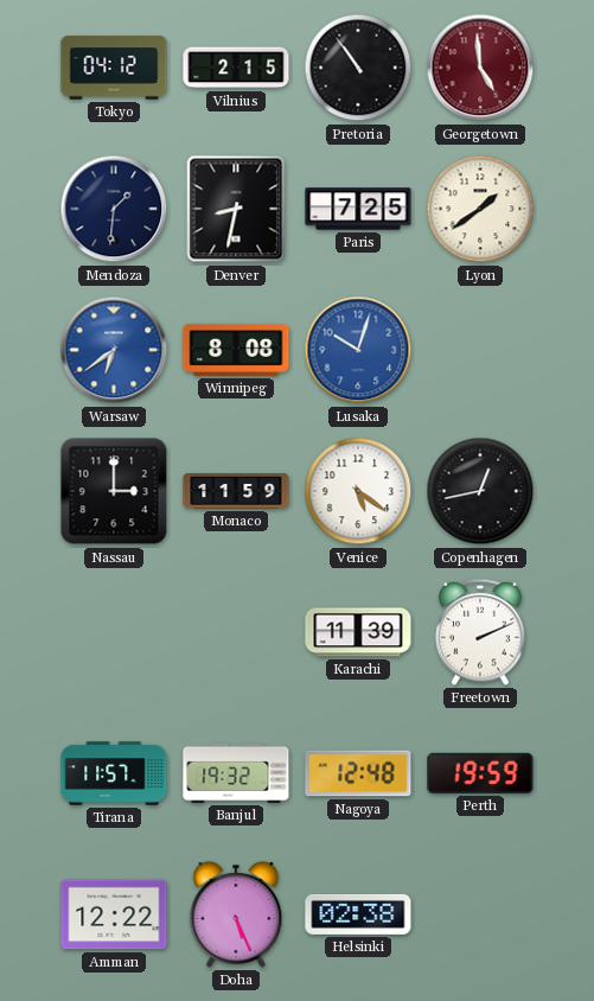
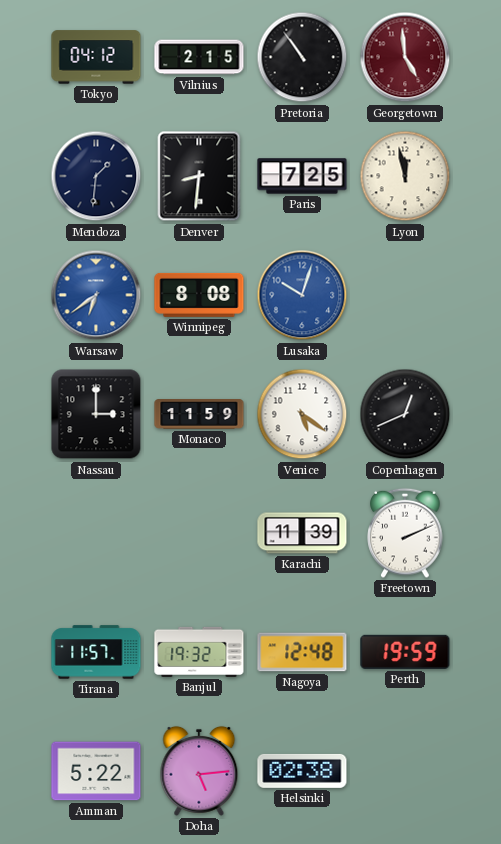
Denver: 8:32 -> 8:31
Lyon: 1:39 -> 11:58
Copenhagen: 12:43 -> 12:41
Amman: 12:22 -> 5:22
Doha: 5:26 -> 5:14
